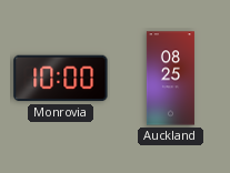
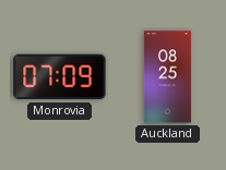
Monrovia: 10:00 -> 07:09
